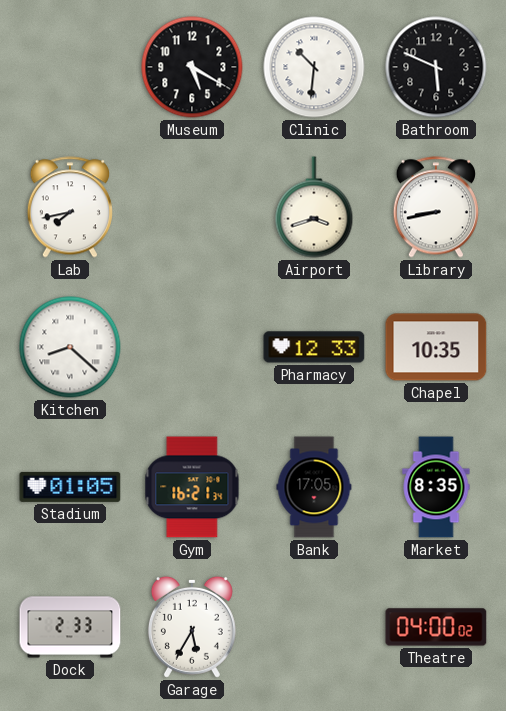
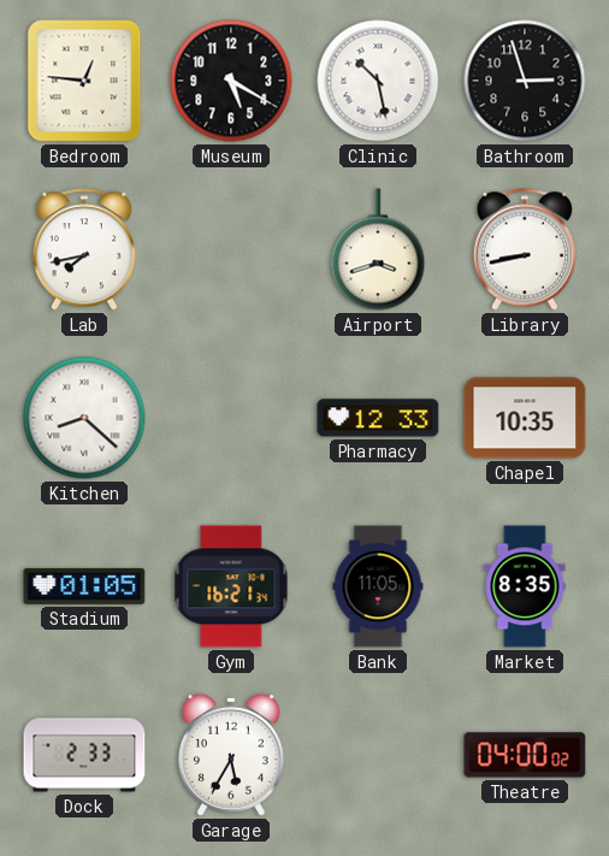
Bedroom: none -> 12:46
Clinic: 10:31 -> 10:28
Bathroom: 5:49 -> 2:57
Bank: 17:05 -> 11:05
